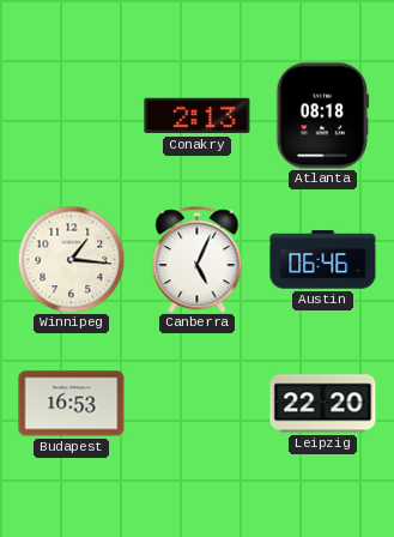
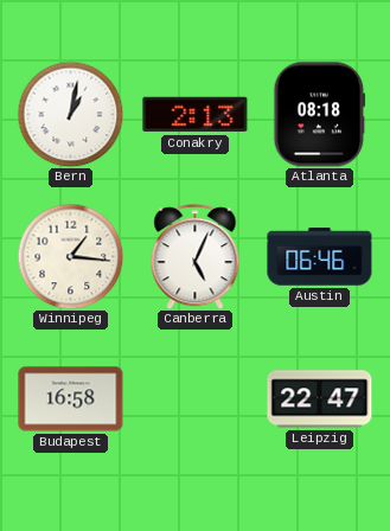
Bern: none -> 1:02
Budapest: 16:53 -> 16:58
Leipzig: 22:20 -> 22:47
